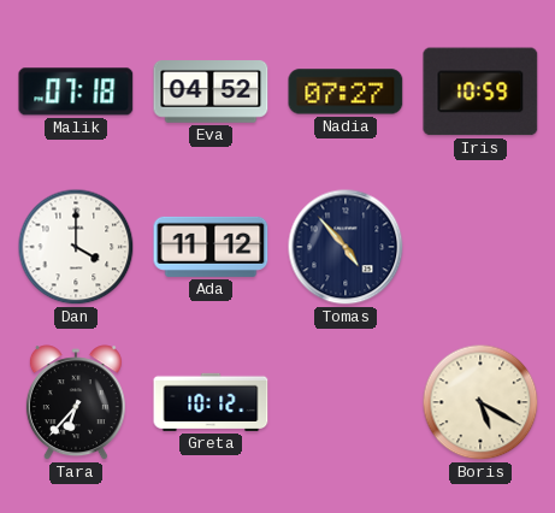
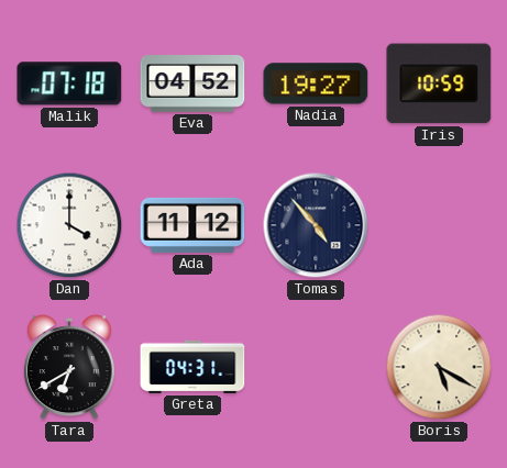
Nadia: 07:27 -> 19:27
Tara: 6:37 -> 6:40
Greta: 10:12 -> 04:31
